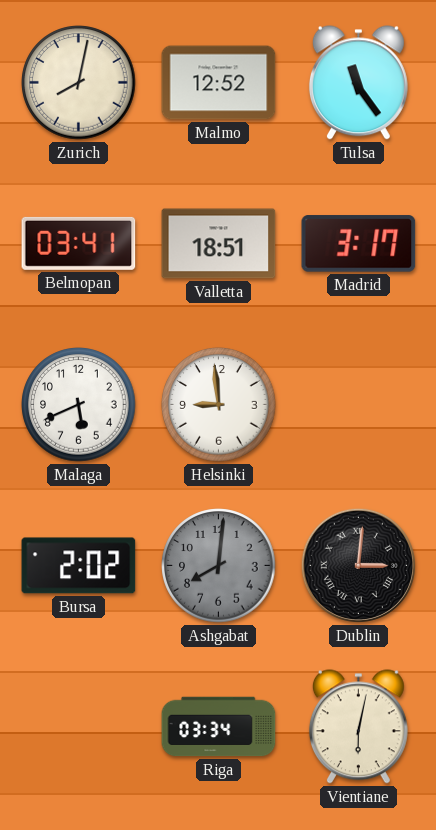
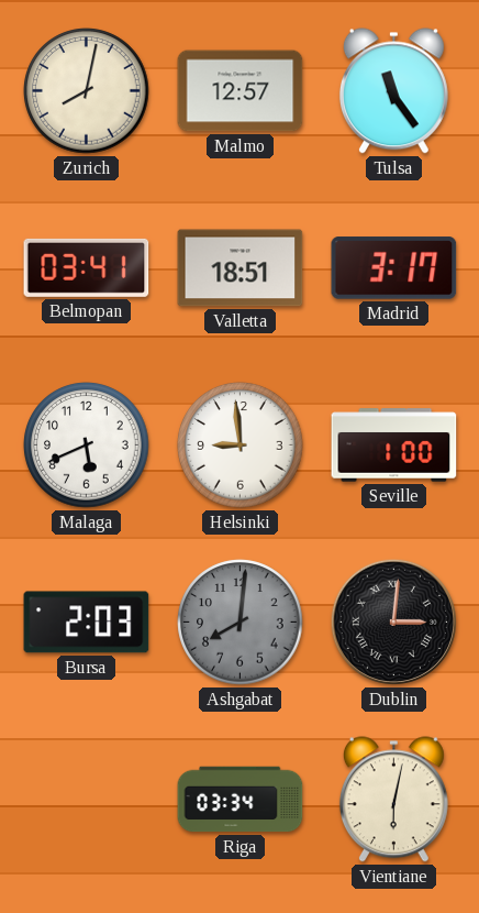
Malmo: 12:52 -> 12:57
Seville: none -> 1:00
Bursa: 2:02 -> 2:03
